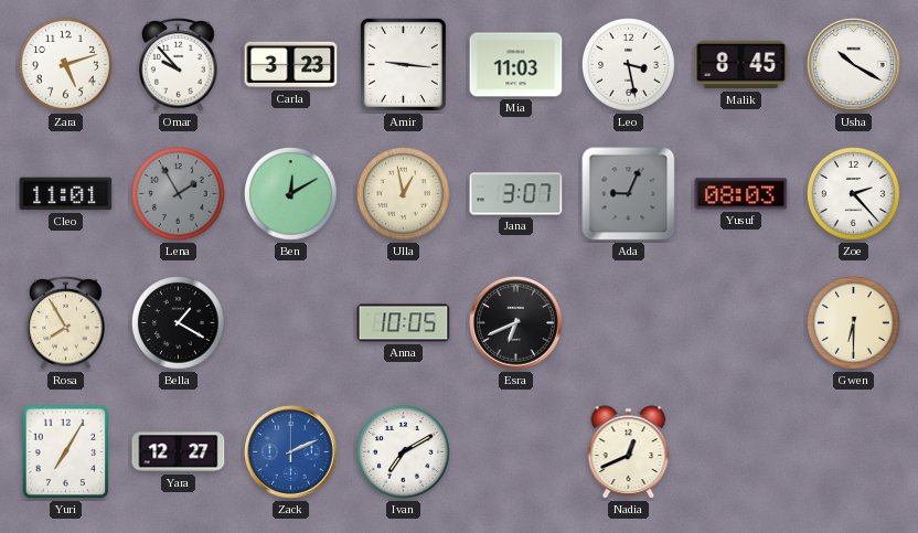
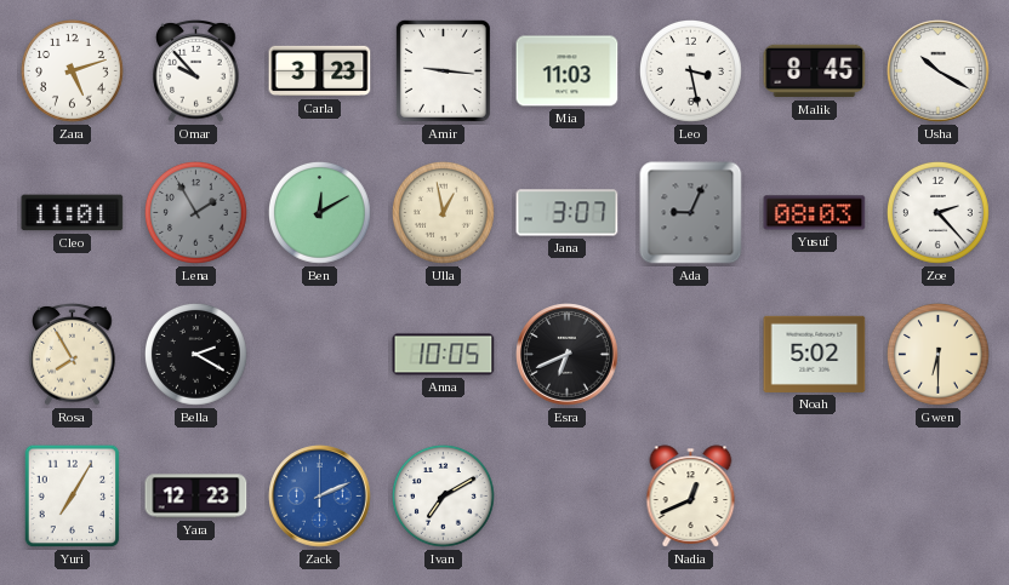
Bella: 1:20 -> 2:20
Noah: none -> 5:02
Yara: 12:27 -> 12:23
